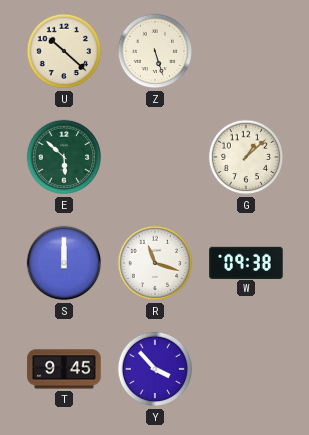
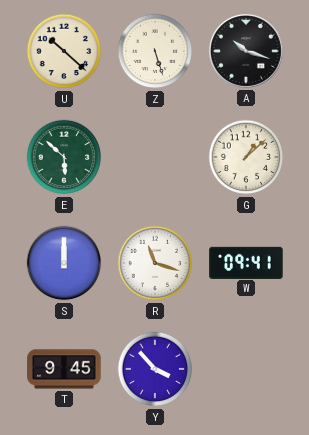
A: none -> 10:18
W: 09:38 -> 09:41
